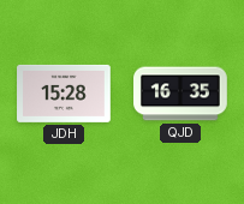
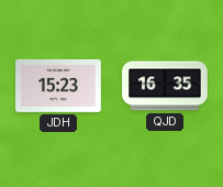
JDH: 15:28 -> 15:23
